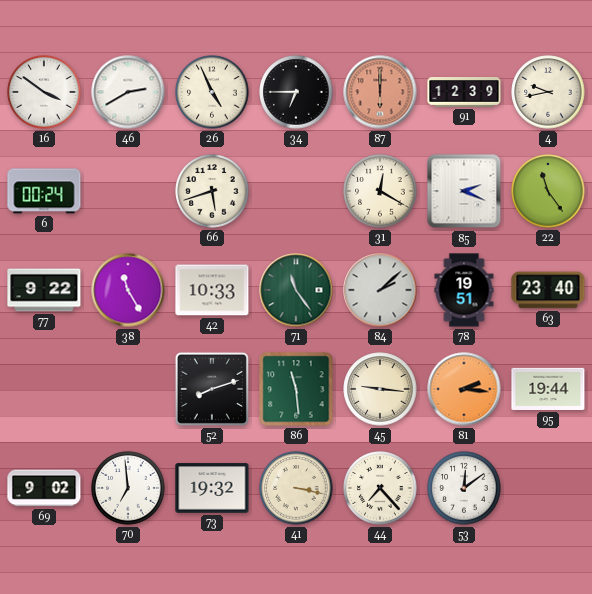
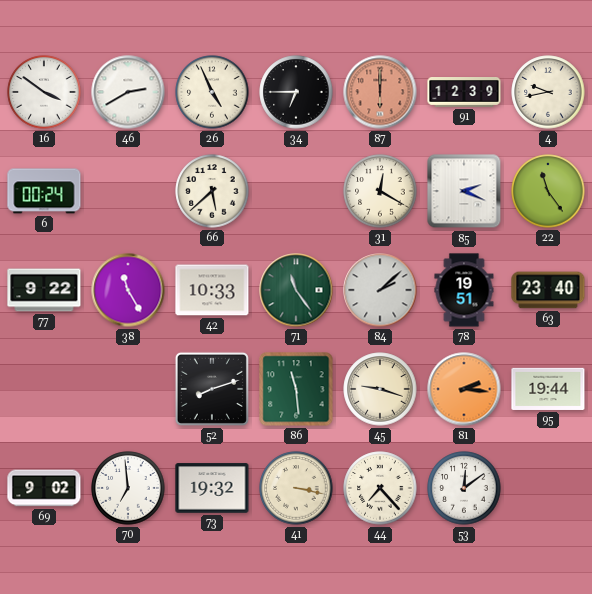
66: 5:42 -> 5:38
45: 9:16 -> 9:18
